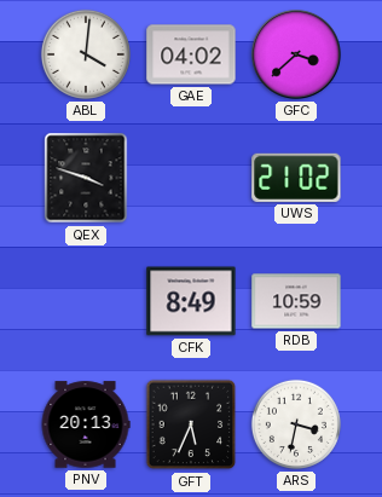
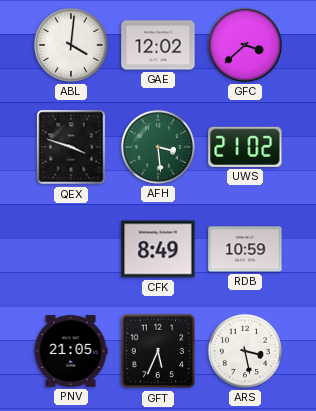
GAE: 04:02 -> 12:02
AFH: none -> 3:29
PNV: 20:13 -> 21:05
ARS: 3:32 -> 3:28
